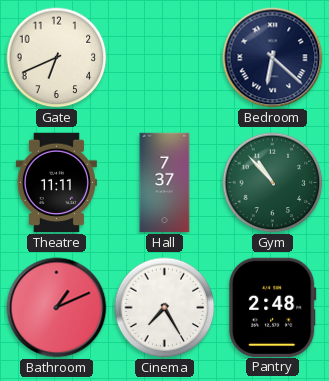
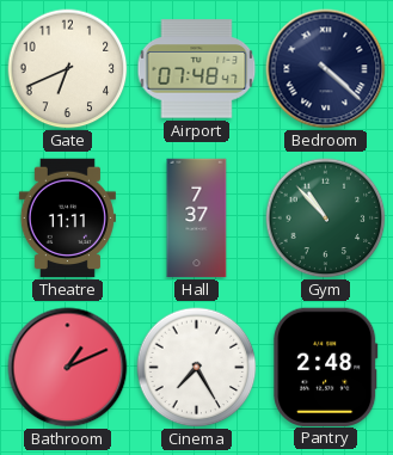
Airport: none -> 07:48
Bedroom: 6:22 -> 4:22
